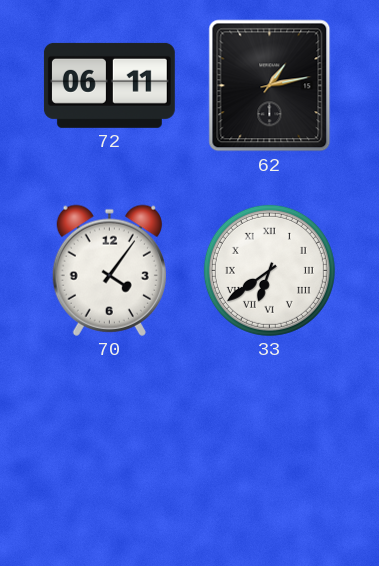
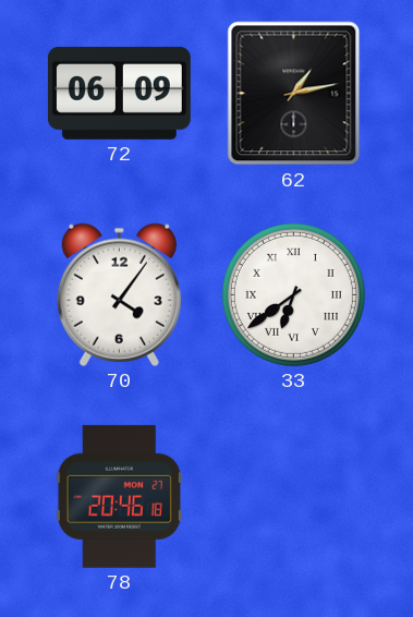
72: 06:11 -> 06:09
78: none -> 20:46
